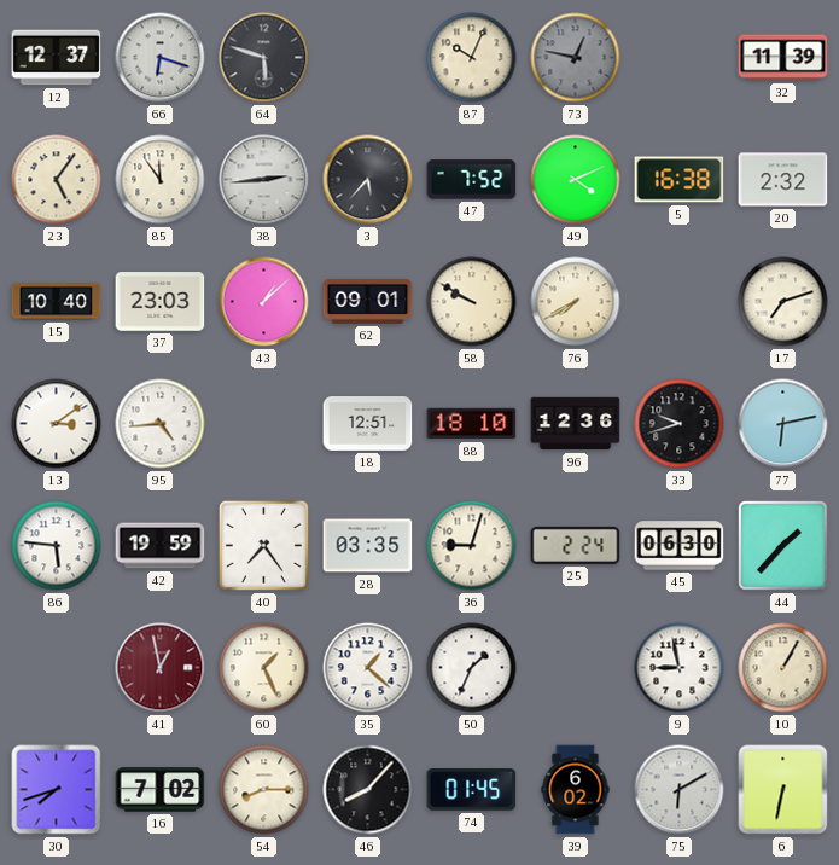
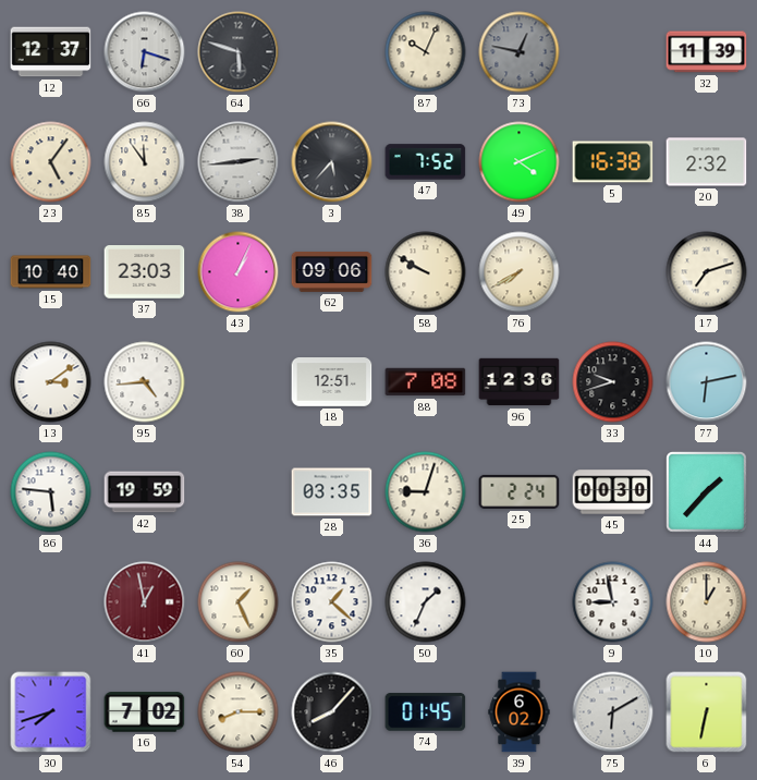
43: 1:08 -> 1:04
62: 09:01 -> 09:06
88: 18:10 -> 7:08
40: 7:24 -> none
45: 06:30 -> 00:30
10: 1:05 -> 1:00
